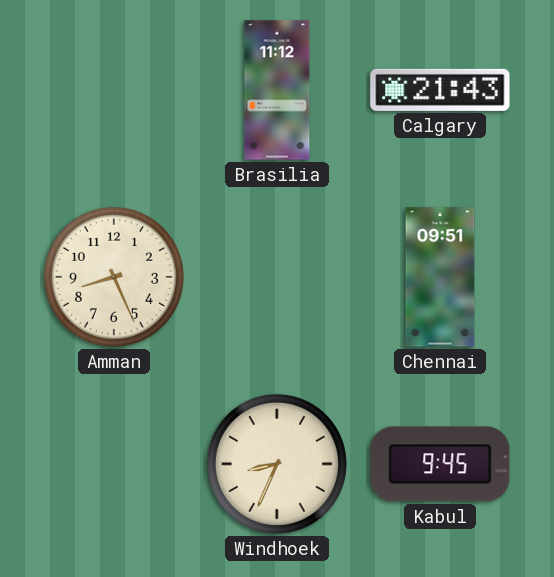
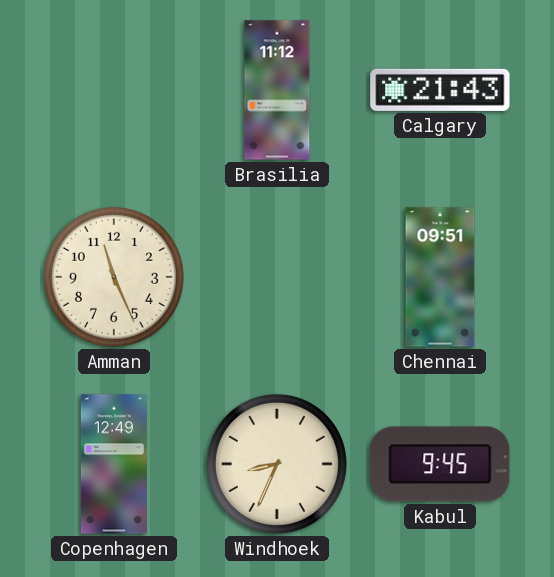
Amman: 8:26 -> 11:26
Copenhagen: none -> 12:49
